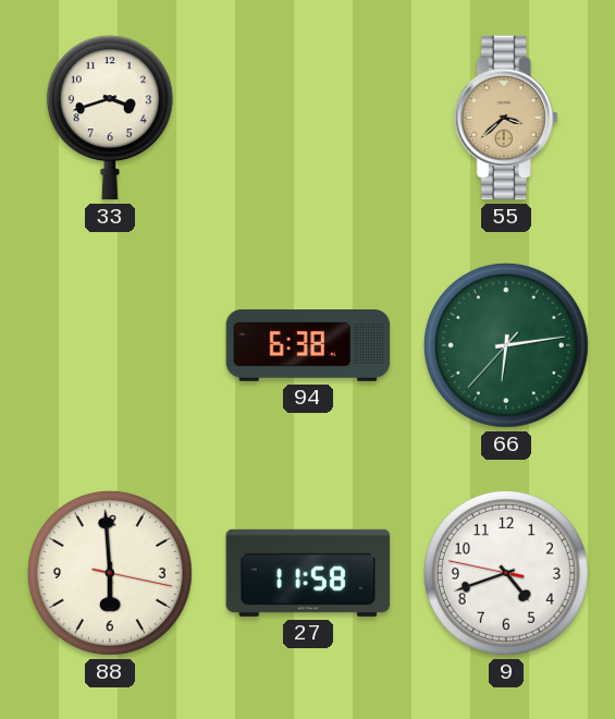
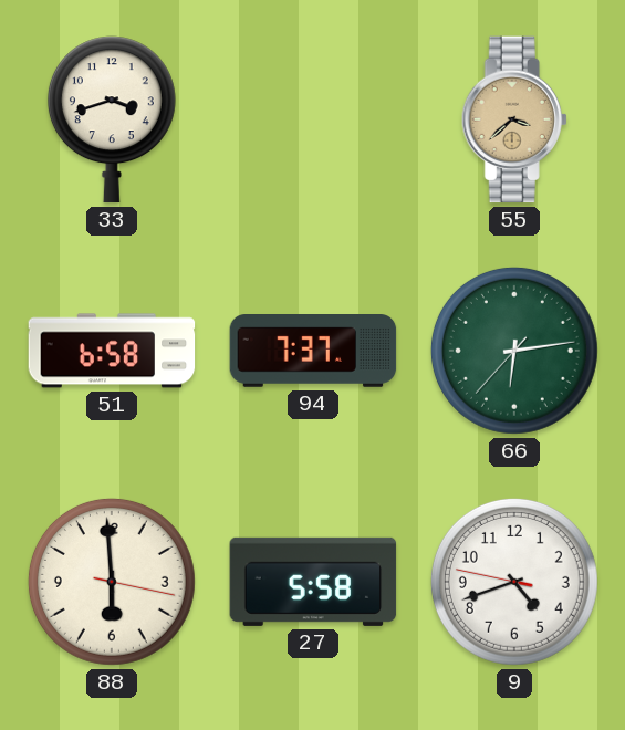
51: none -> 6:58
94: 6:38 -> 7:37
27: 11:58 -> 5:58
